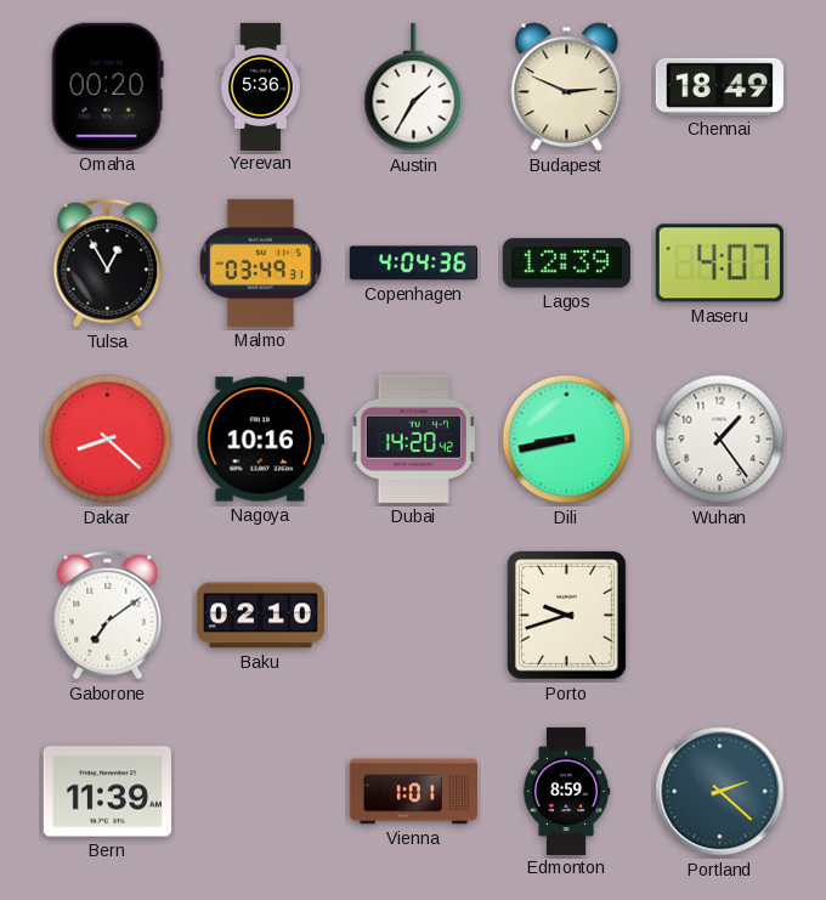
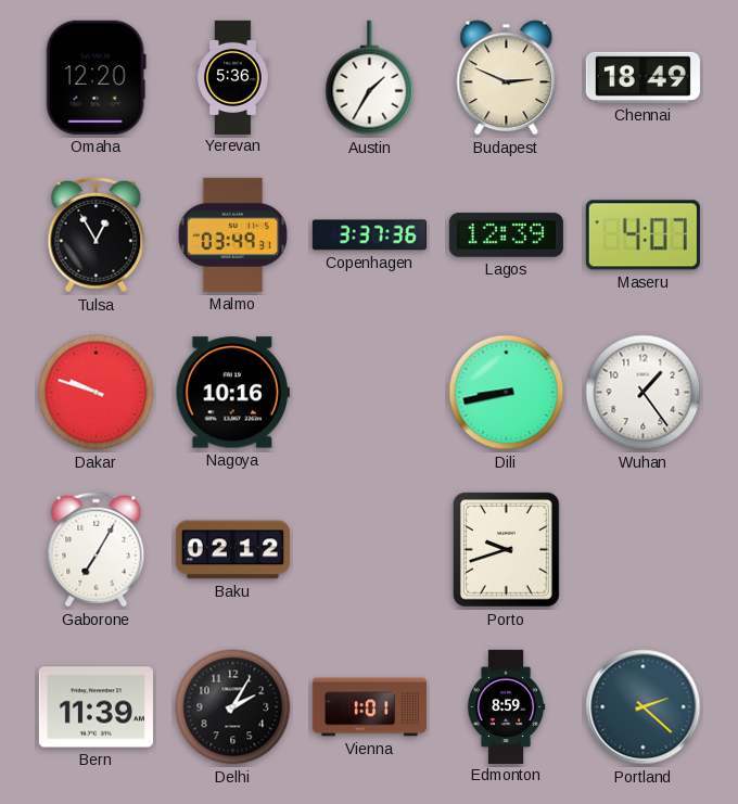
Omaha: 00:20 -> 12:20
Copenhagen: 4:04 -> 3:37
Dakar: 8:22 -> 9:48
Dubai: 14:20 -> none
Gaborone: 7:09 -> 7:05
Baku: 02:10 -> 02:12
Delhi: none -> 2:05
